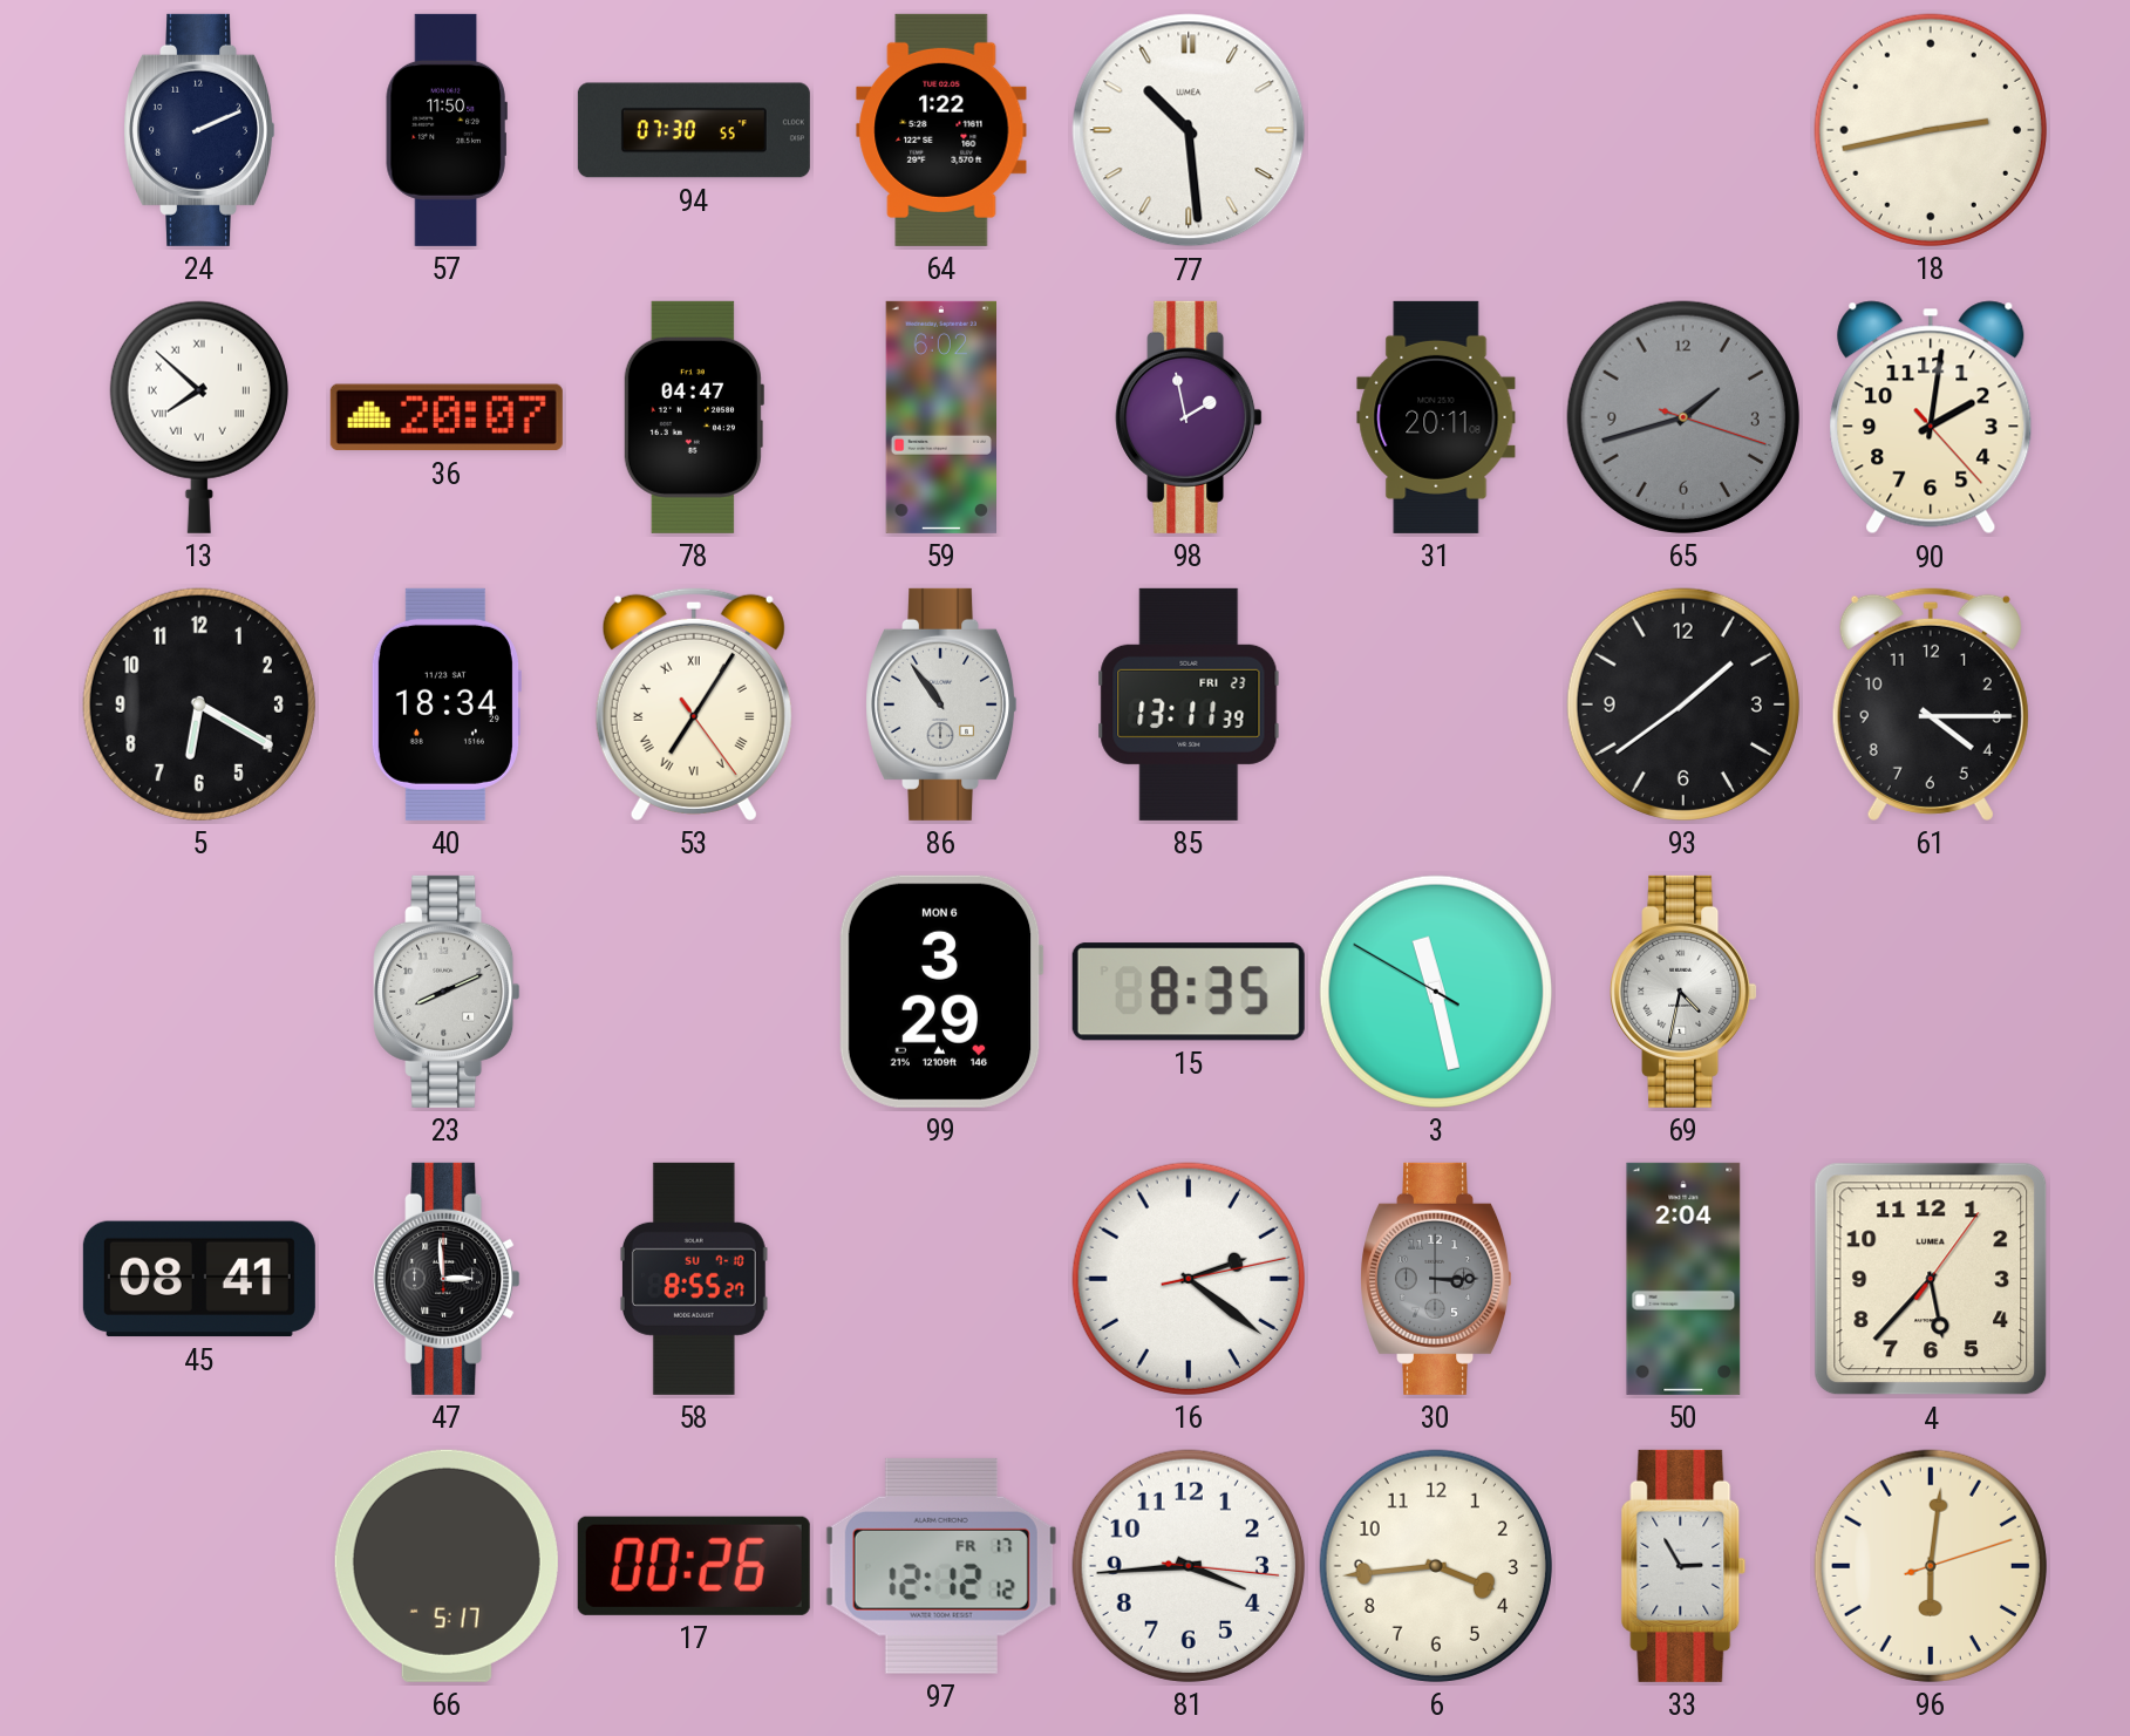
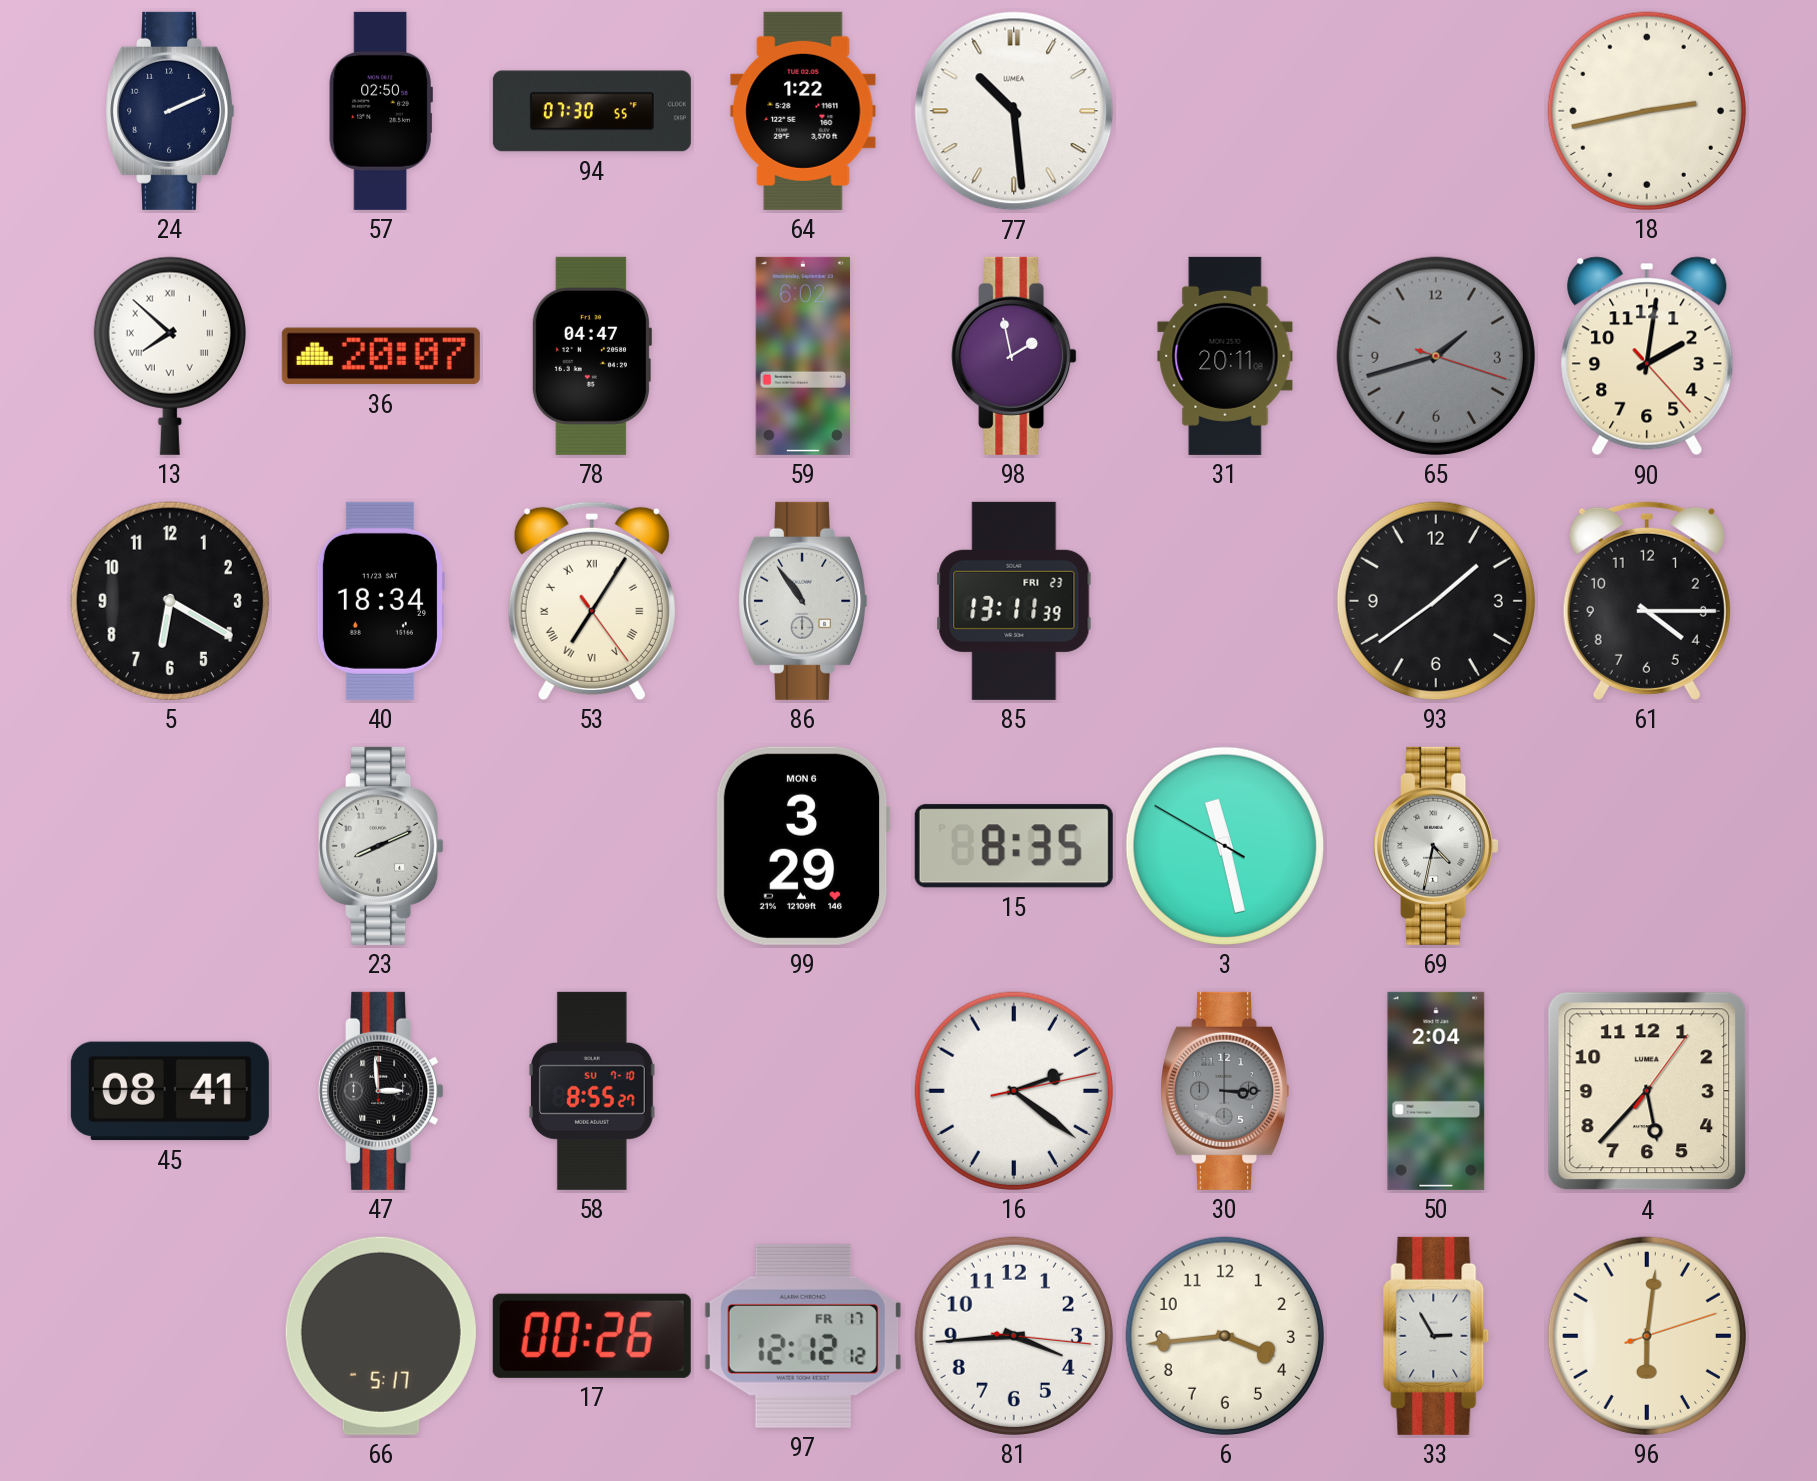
57: 11:50 -> 02:50
